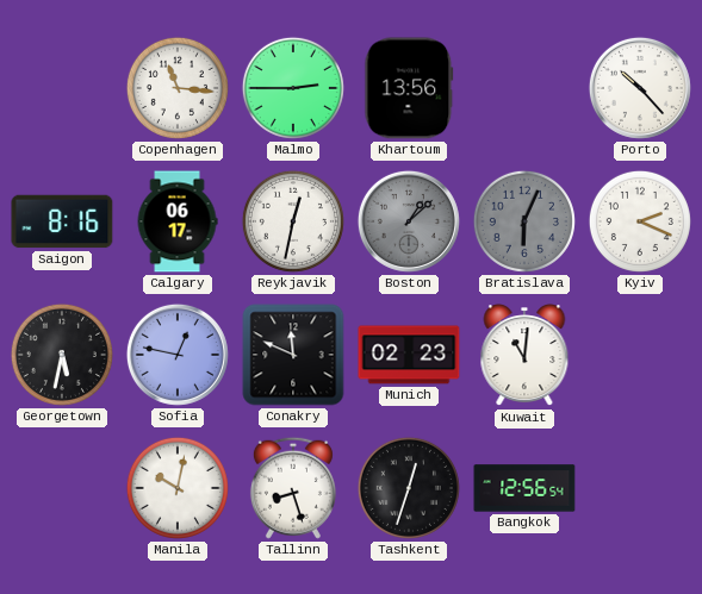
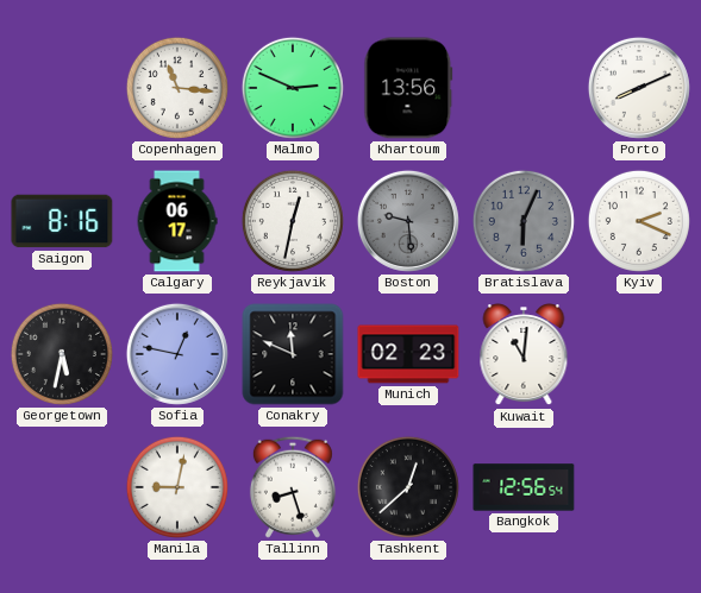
Malmo: 2:45 -> 2:49
Porto: 10:23 -> 8:11
Boston: 1:08 -> 9:29
Manila: 10:02 -> 9:02
Tashkent: 12:33 -> 12:38
